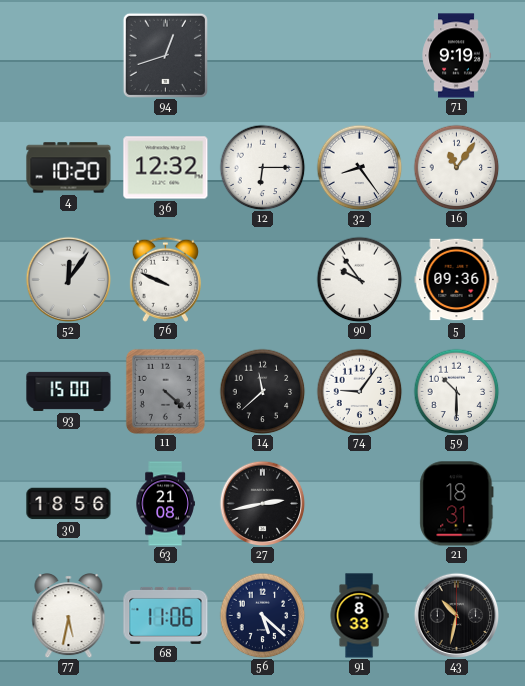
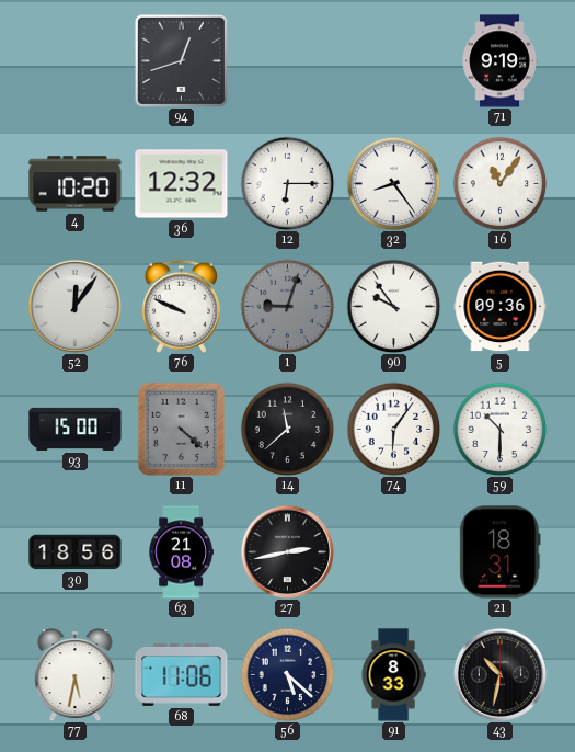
1: none -> 9:03
74: 9:06 -> 6:06
